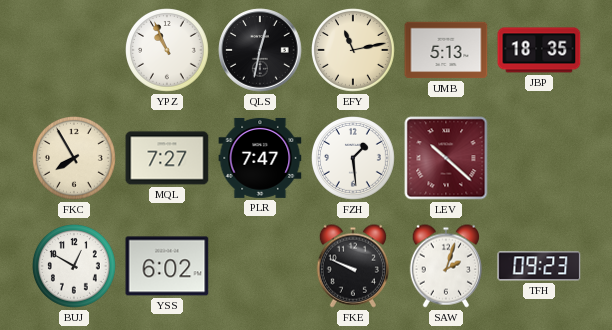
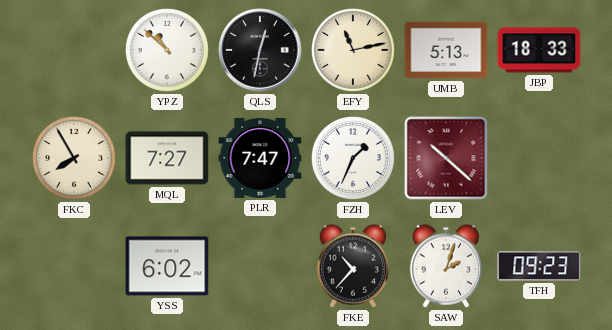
YPZ: 10:56 -> 10:52
JBP: 18:35 -> 18:33
FZH: 1:29 -> 1:34
BUJ: 12:50 -> none
FKE: 9:49 -> 10:37
